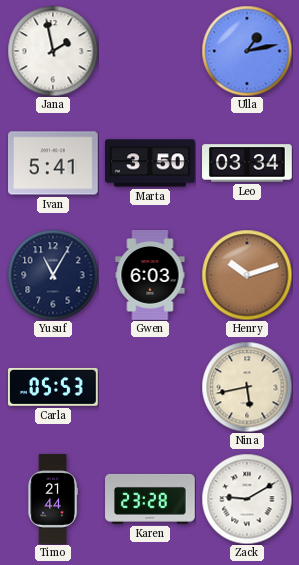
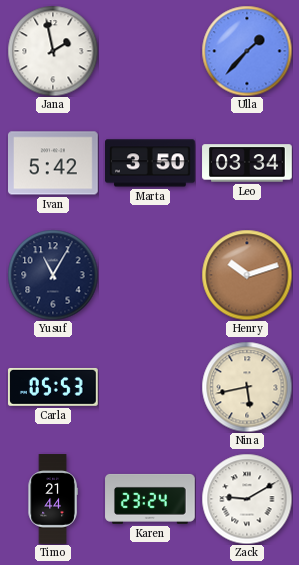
Ulla: 1:13 -> 1:37
Ivan: 5:41 -> 5:42
Gwen: 6:03 -> none
Karen: 23:28 -> 23:24
